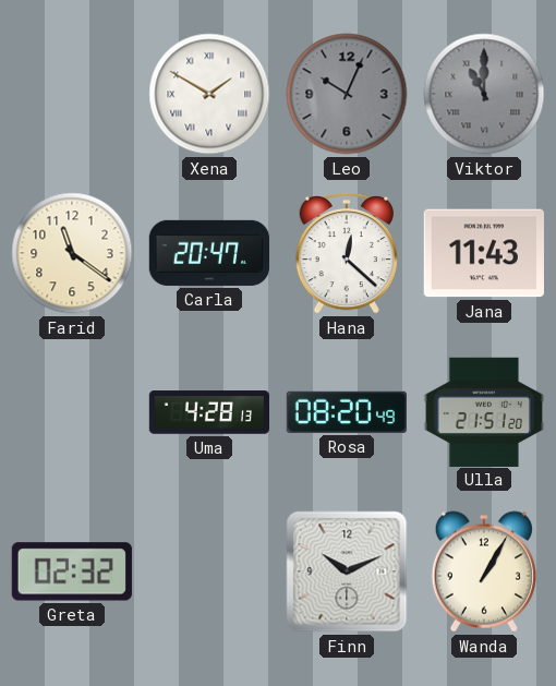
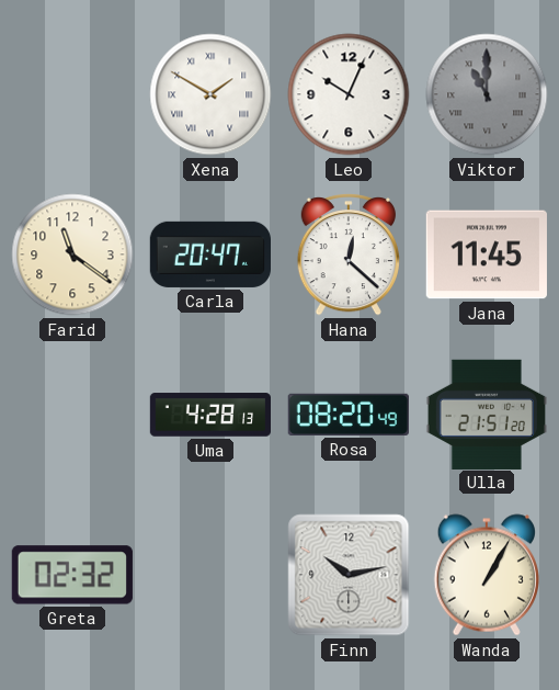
Leo dial: grey -> white
Jana: 11:43 -> 11:45
Finn: 10:11 -> 10:13
